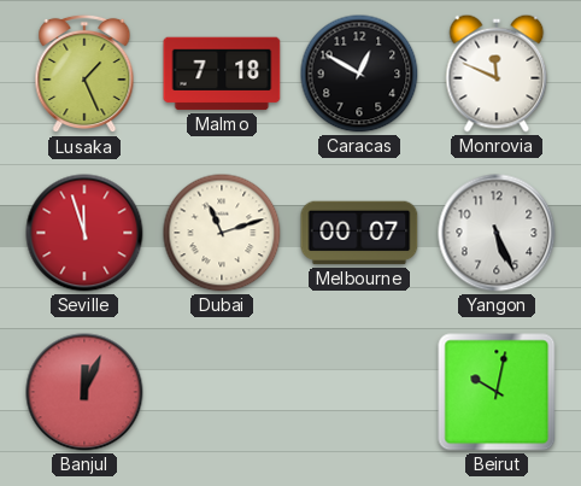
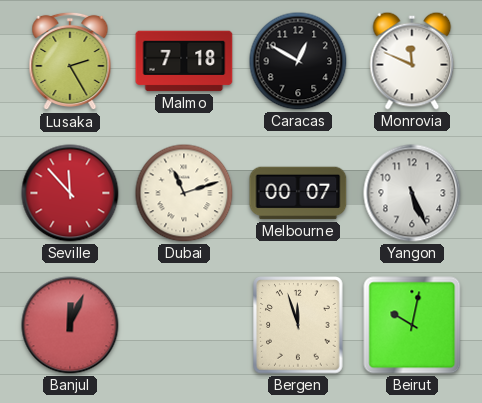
Lusaka: 1:26 -> 2:25
Seville: 11:57 -> 11:53
Bergen: none -> 11:57
